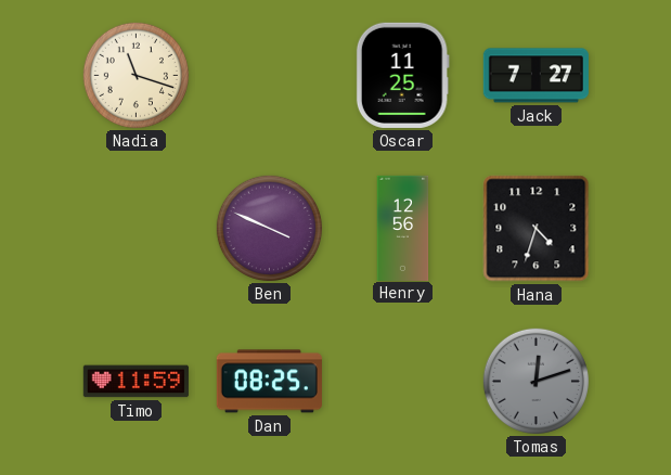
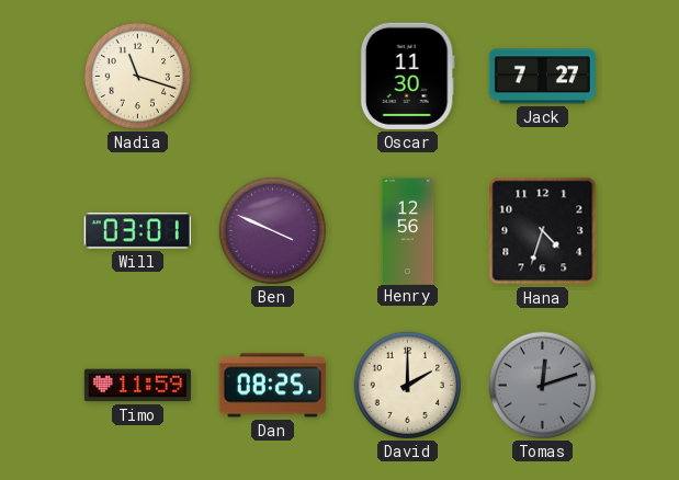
Oscar: 11:25 -> 11:30
Will: none -> 03:01
David: none -> 2:00
